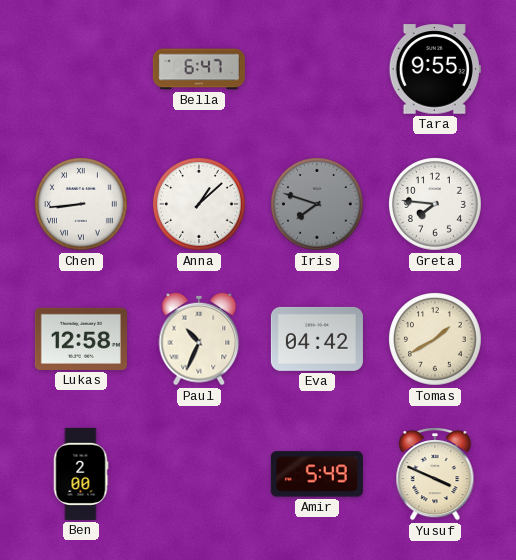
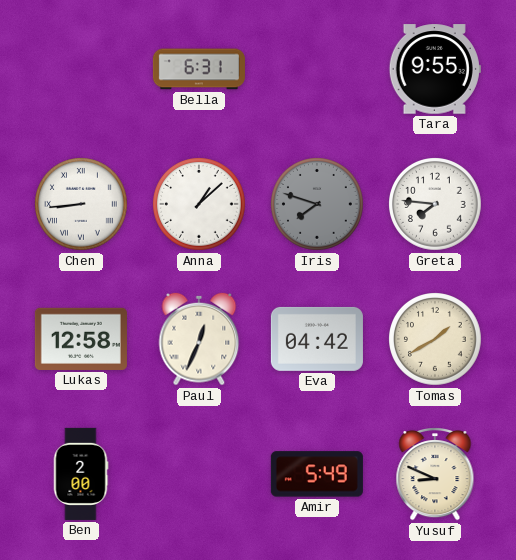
Bella: 6:47 -> 6:31
Paul: 10:34 -> 12:34
Yusuf: 3:49 -> 8:49
